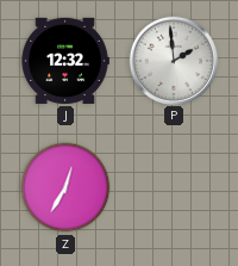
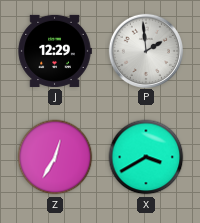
J: 12:32 -> 12:29
X: none -> 3:40
